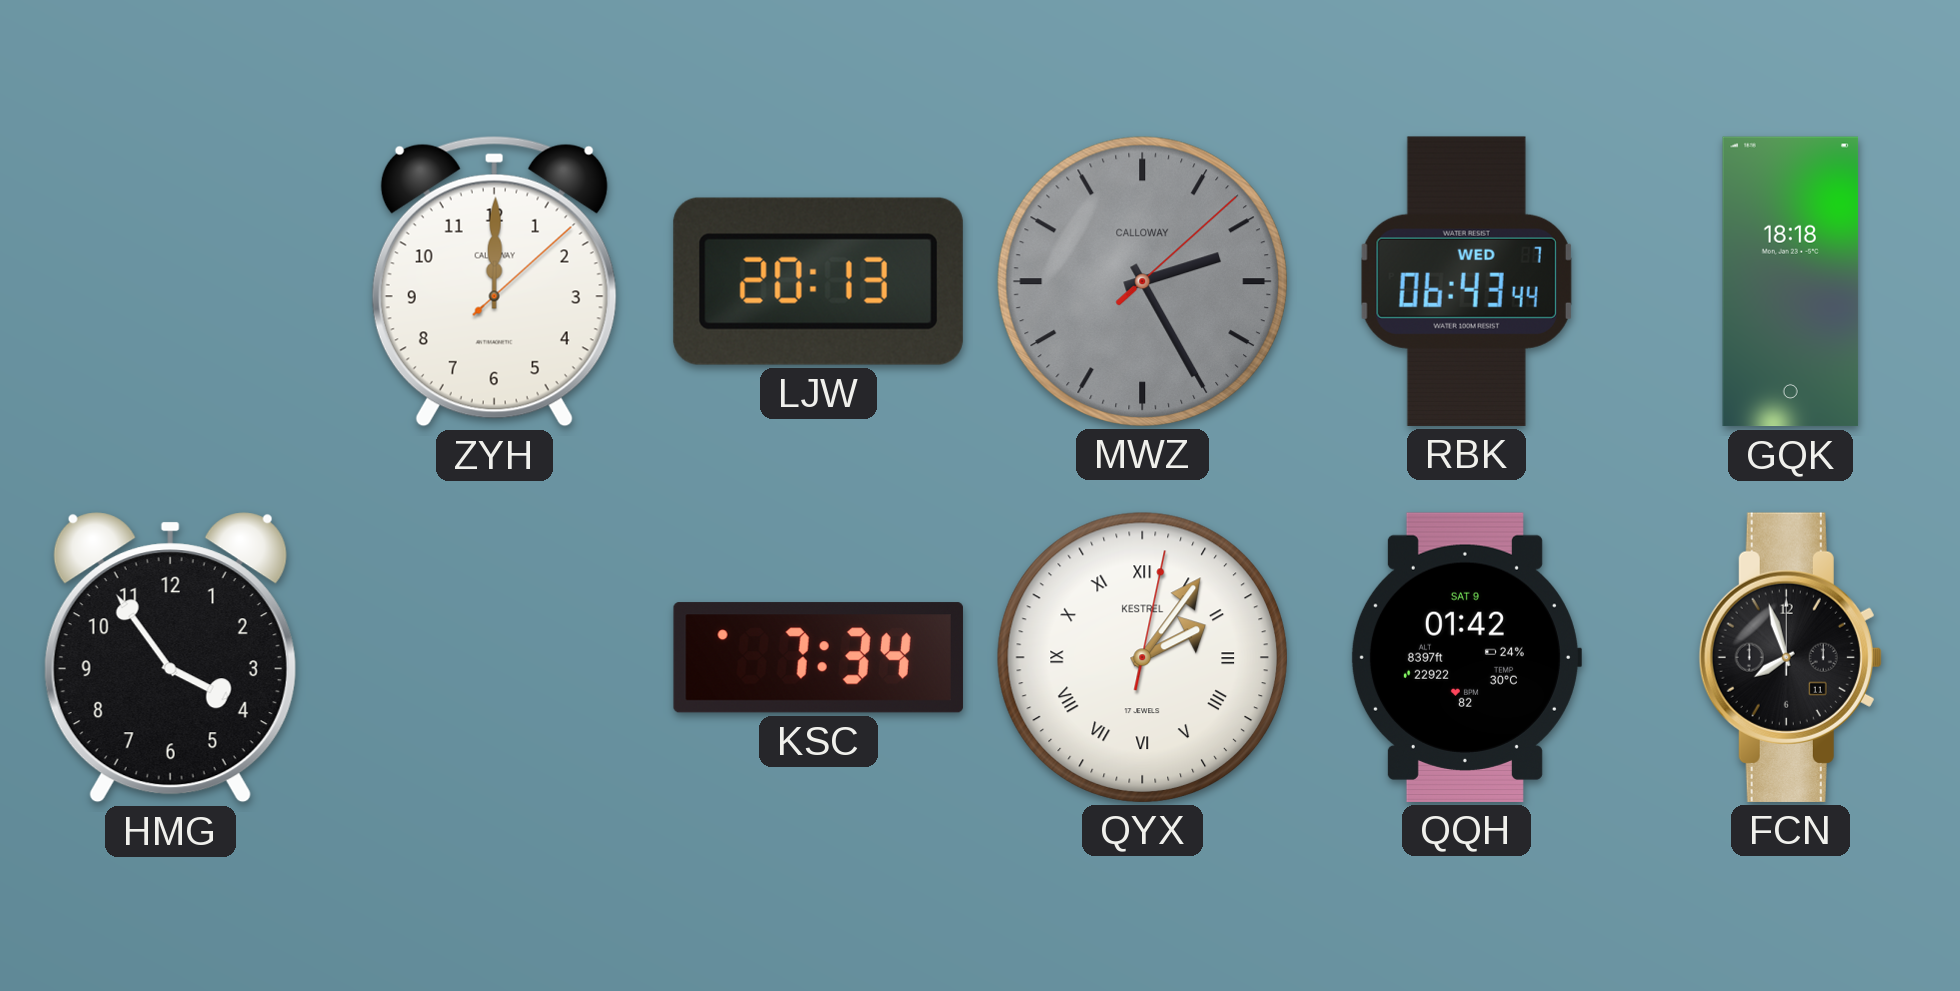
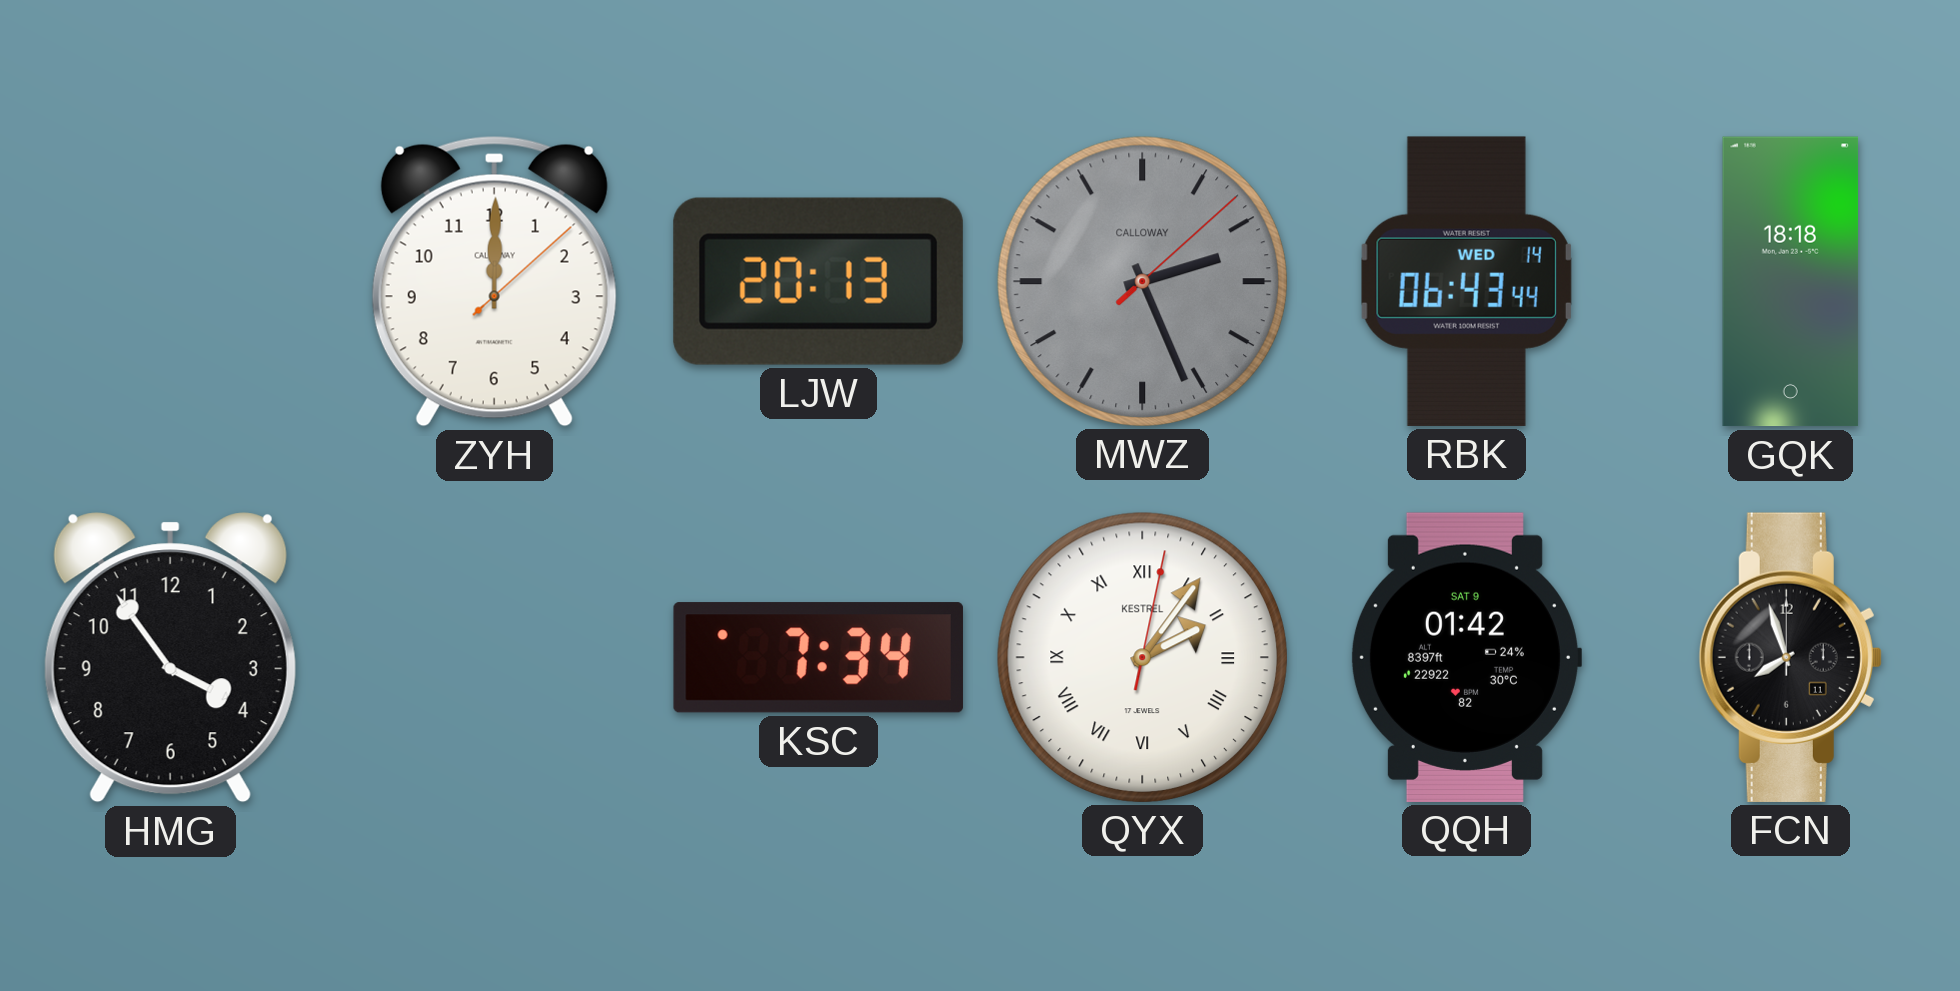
MWZ: 2:25 -> 2:26
RBK date: WED 7 -> WED 14
